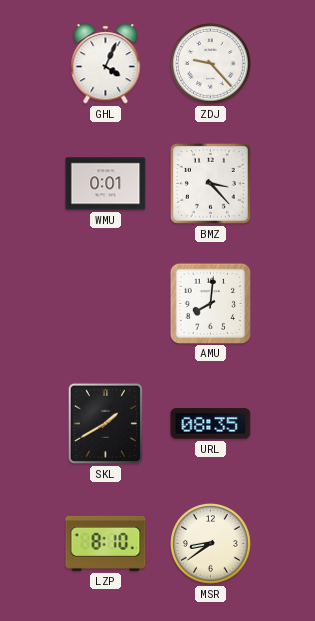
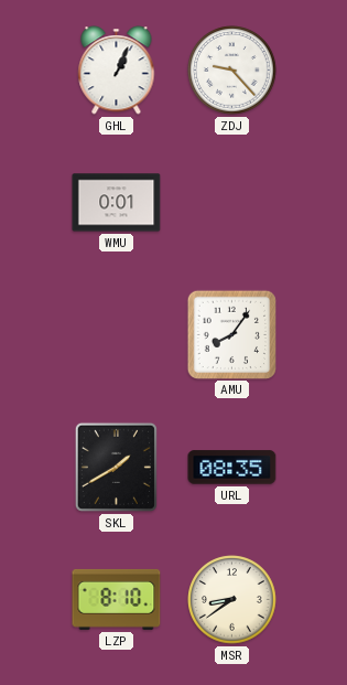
GHL: 4:04 -> 1:04
BMZ: 3:23 -> none
AMU: 8:01 -> 8:06
